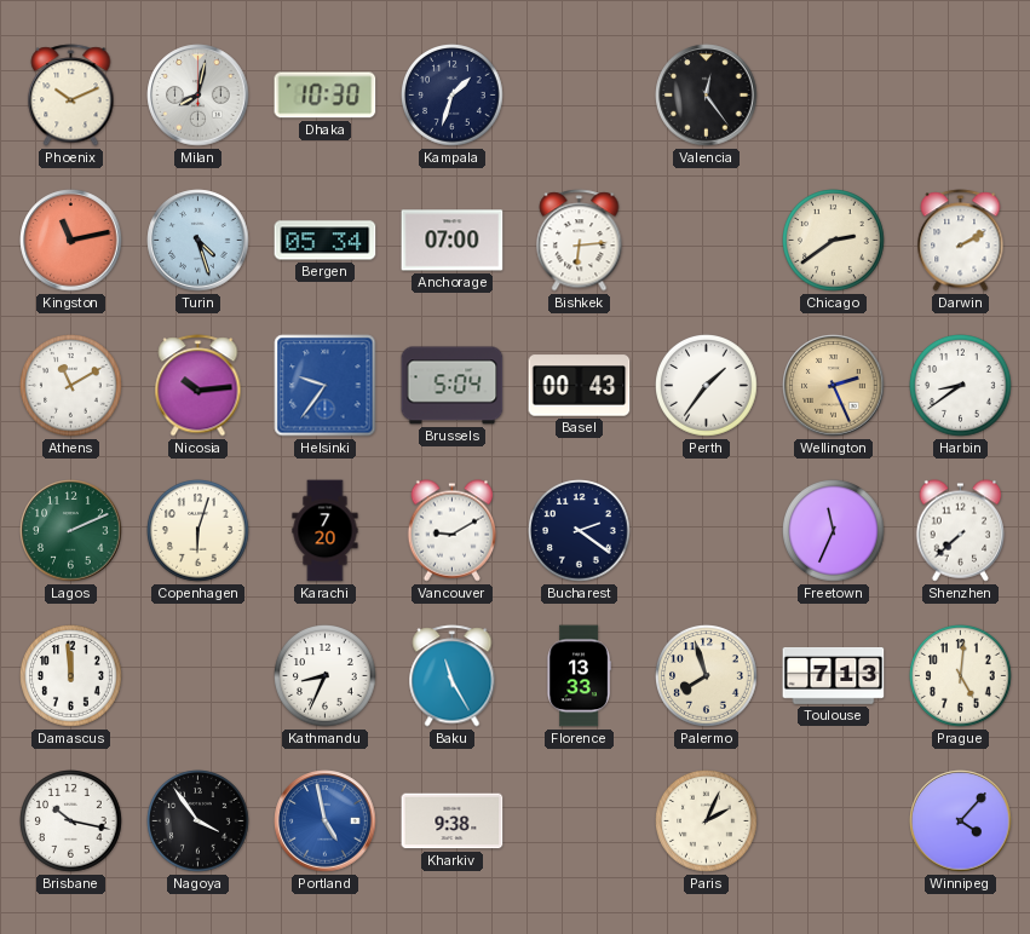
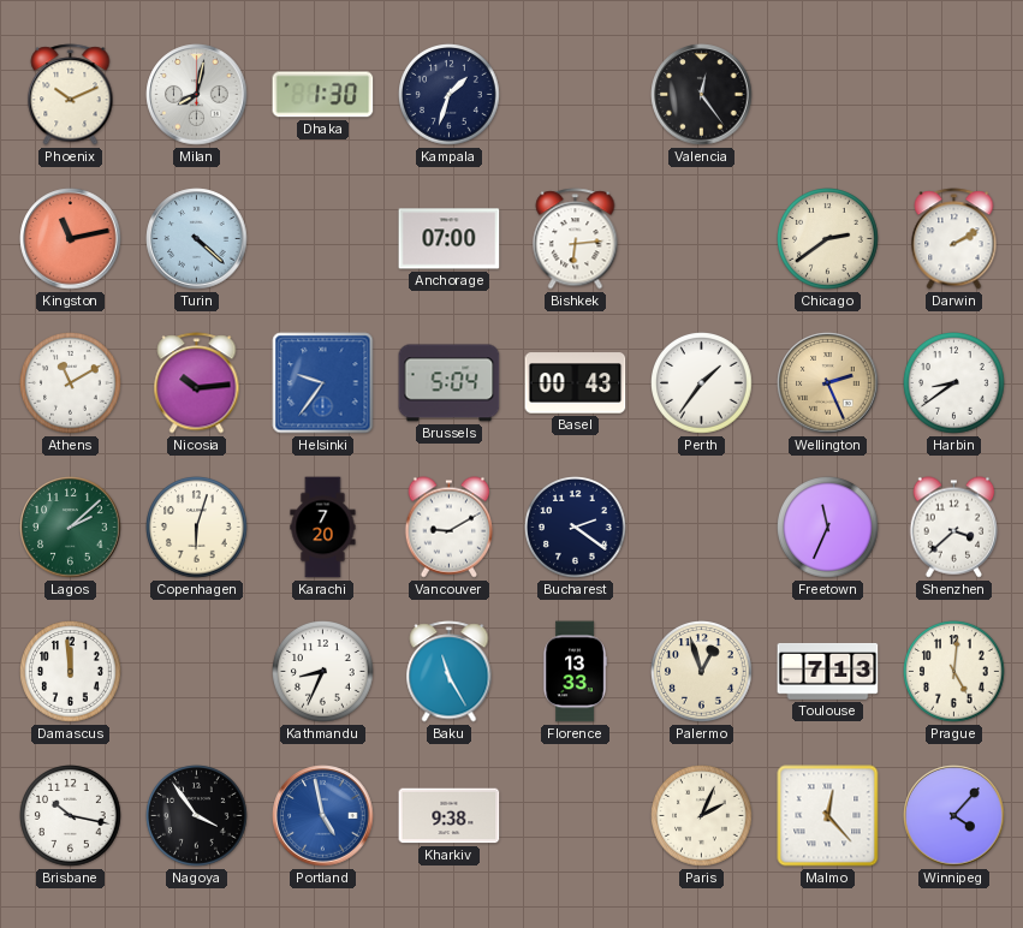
Dhaka: 10:30 -> 1:30
Turin: 4:27 -> 4:22
Bergen: 05:34 -> none
Lagos: 2:11 -> 2:08
Shenzhen: 7:38 -> 3:38
Palermo: 7:57 -> 12:57
Malmo: none -> 12:23
